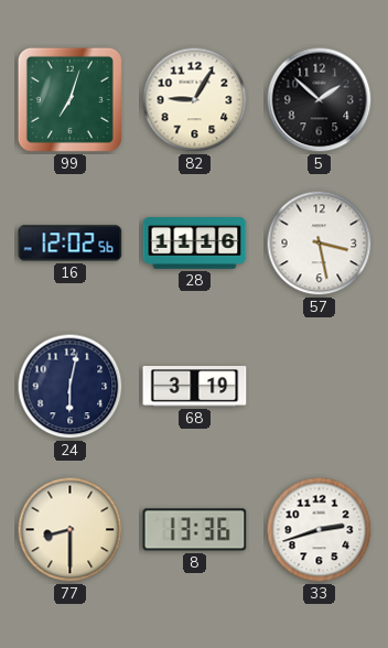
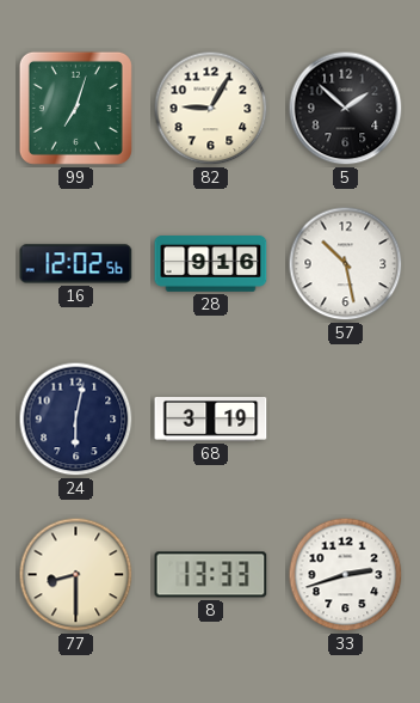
28: 11:16 -> 9:16
57: 3:28 -> 10:28
8: 13:36 -> 13:33
